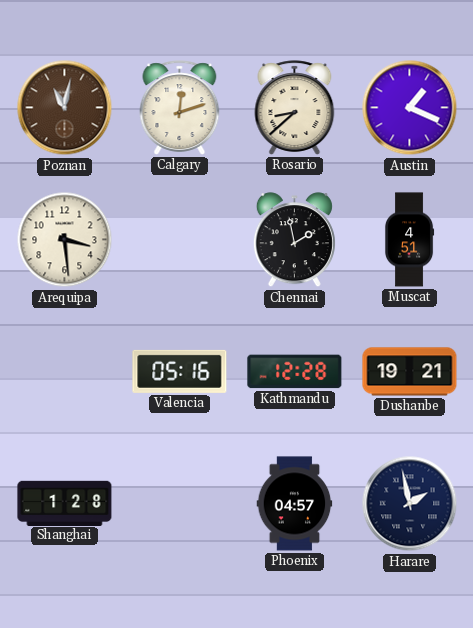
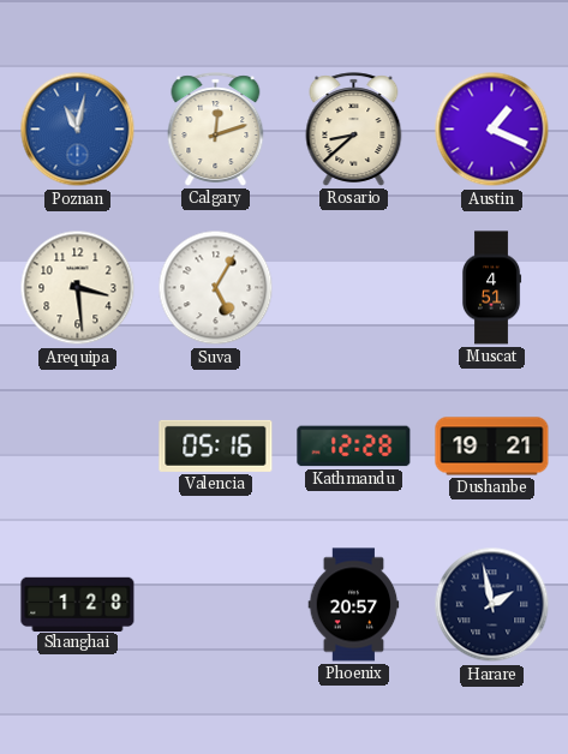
Poznan dial: brown -> blue
Suva: none -> 5:05
Chennai: 1:58 -> none
Phoenix: 04:57 -> 20:57
